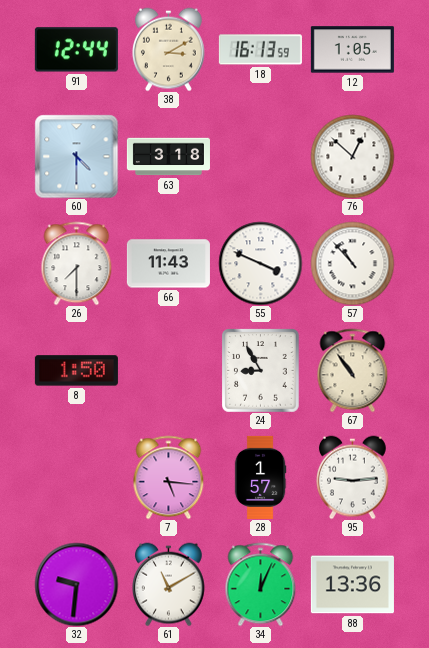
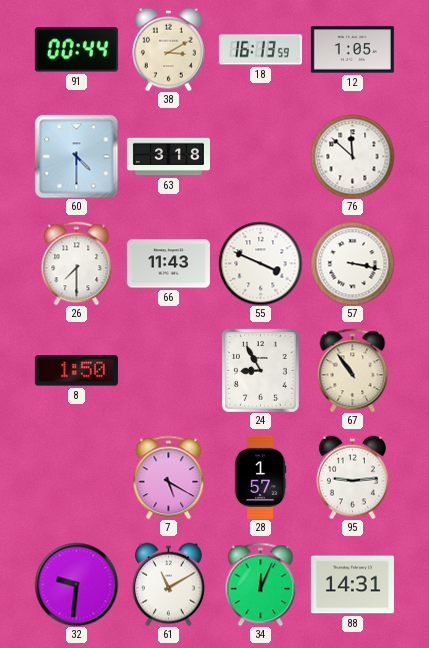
91: 12:44 -> 00:44
76: 12:52 -> 11:52
57: 10:53 -> 3:17
7: 5:16 -> 5:20
88: 13:36 -> 14:31
